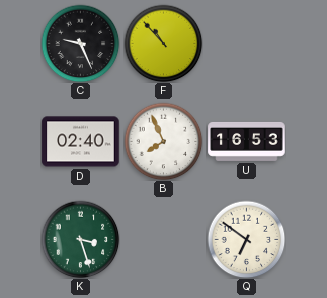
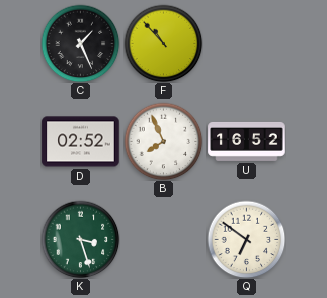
C: 9:26 -> 1:26
D: 02:40 -> 02:52
U: 16:53 -> 16:52
